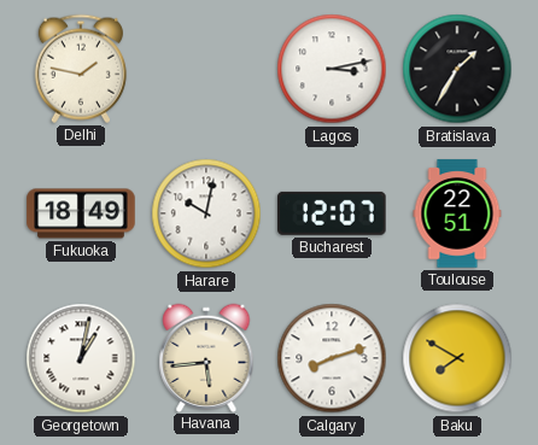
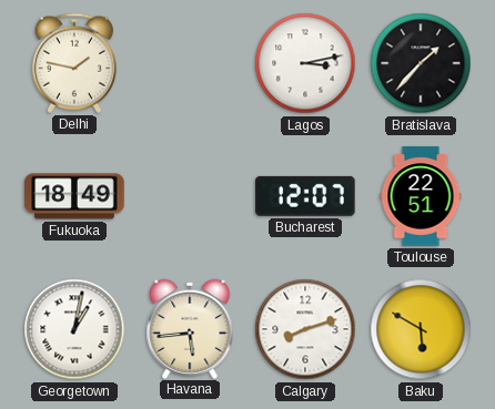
Bratislava: 1:35 -> 1:37
Harare: 10:02 -> none
Baku: 7:50 -> 5:50
